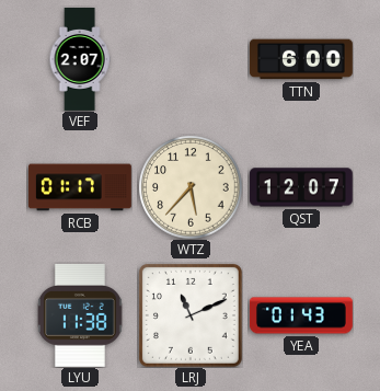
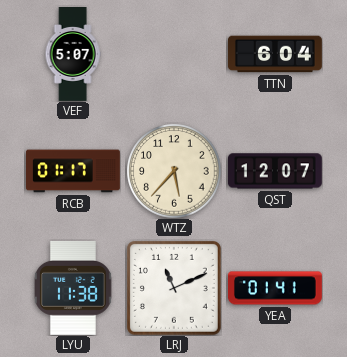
VEF: 2:07 -> 5:07
TTN: 6:00 -> 6:04
YEA: 01:43 -> 01:41
